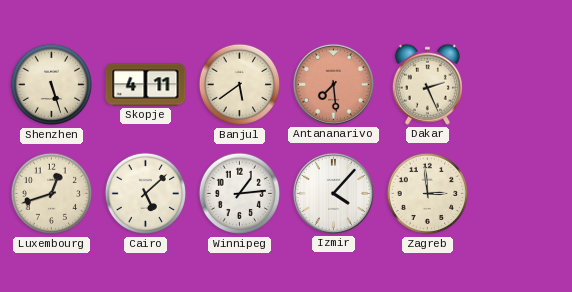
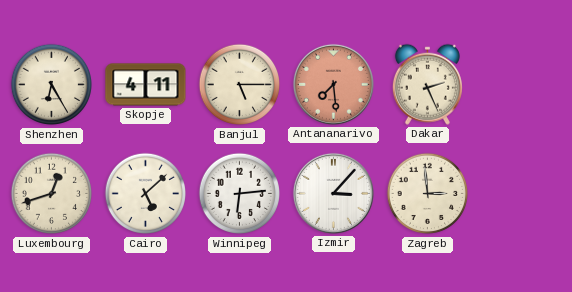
Shenzhen: 5:27 -> 6:25
Banjul: 5:39 -> 5:15
Winnipeg: 1:14 -> 6:14
Izmir: 4:07 -> 3:07
